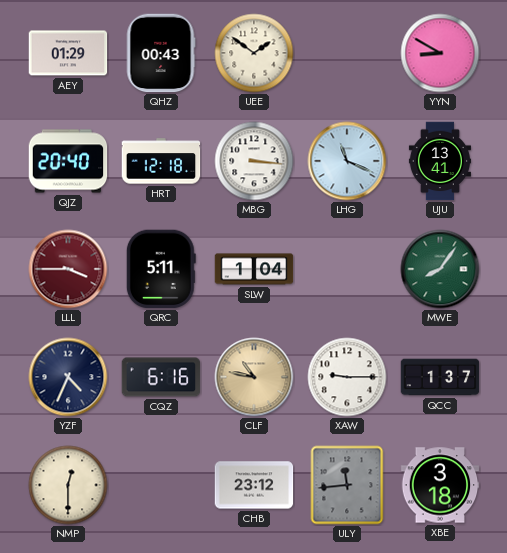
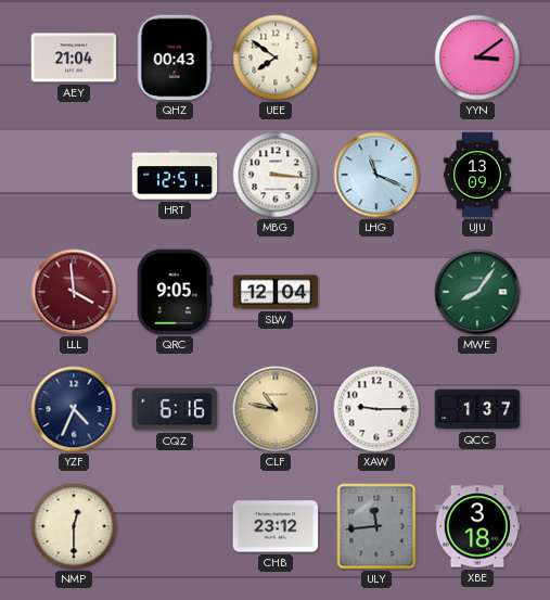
AEY: 01:29 -> 21:04
UEE: 1:51 -> 7:51
YYN: 8:50 -> 3:09
QJZ: 20:40 -> none
HRT: 12:18 -> 12:51
UJU: 13:41 -> 13:09
LLL: 3:45 -> 3:59
QRC: 5:11 -> 9:05
SLW: 1:04 -> 12:04
